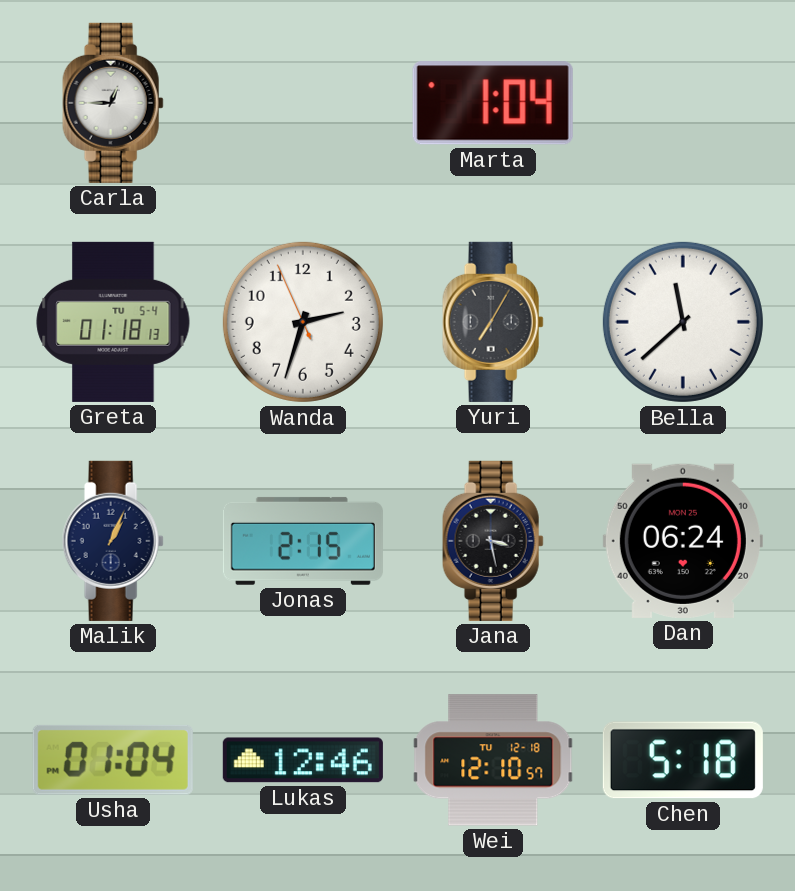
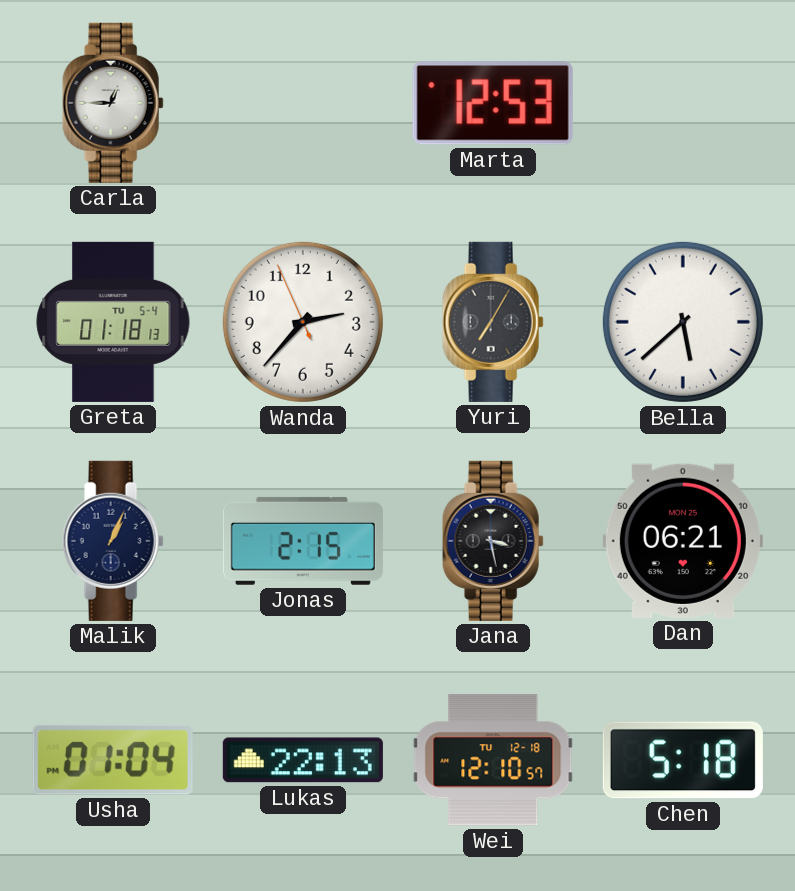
Marta: 1:04 -> 12:53
Wanda: 2:32 -> 2:36
Bella: 11:38 -> 5:38
Dan: 06:24 -> 06:21
Lukas: 12:46 -> 22:13
